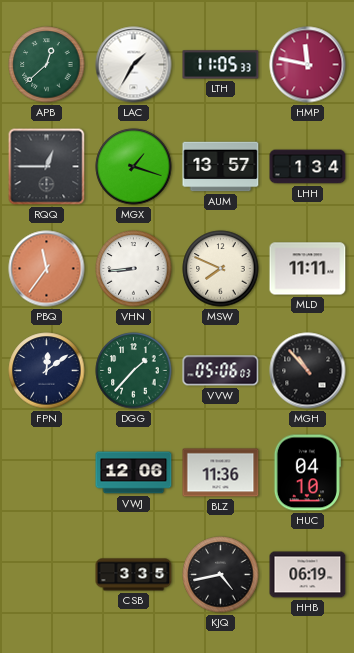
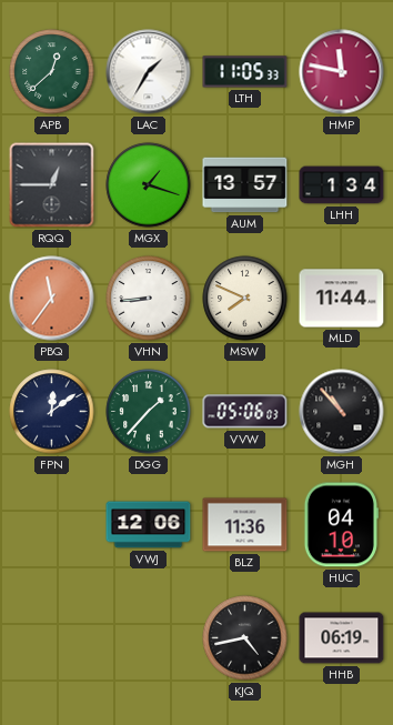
MLD: 11:11 -> 11:44
CSB: 3:35 -> none
